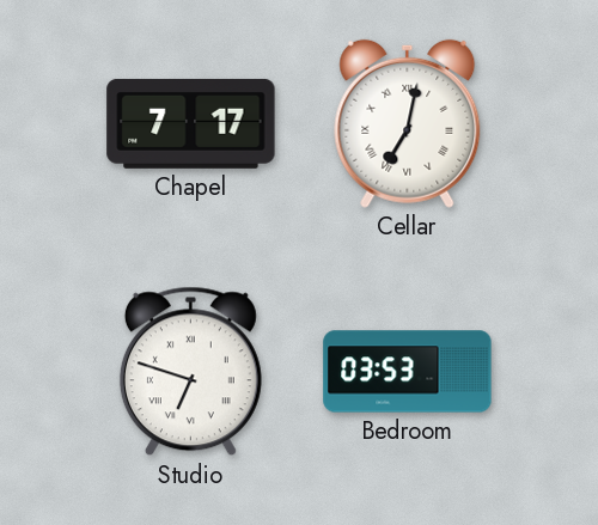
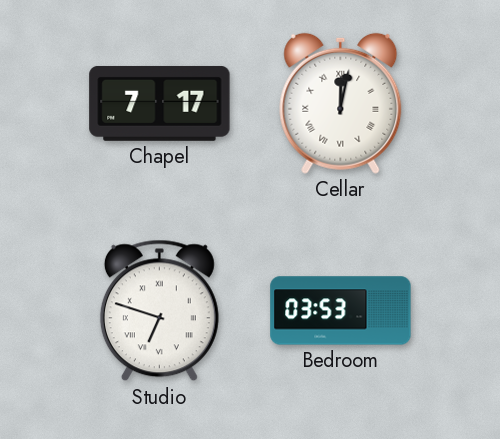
Cellar: 7:02 -> 12:02
